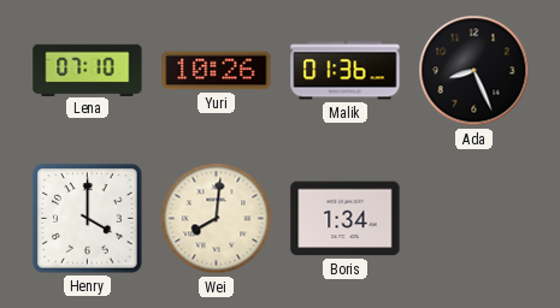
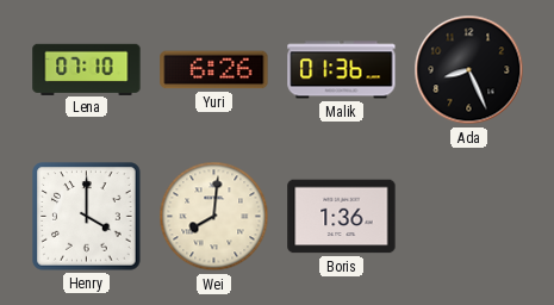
Yuri: 10:26 -> 6:26
Boris: 1:34 -> 1:36
